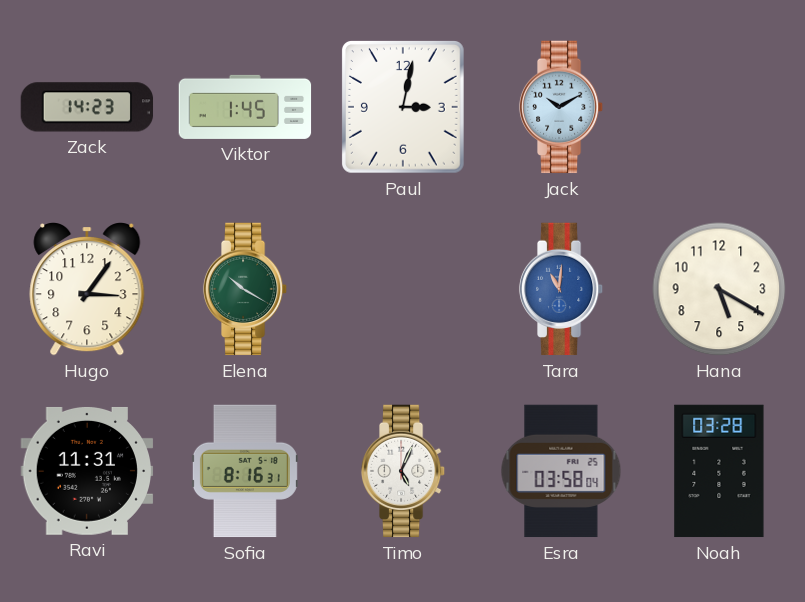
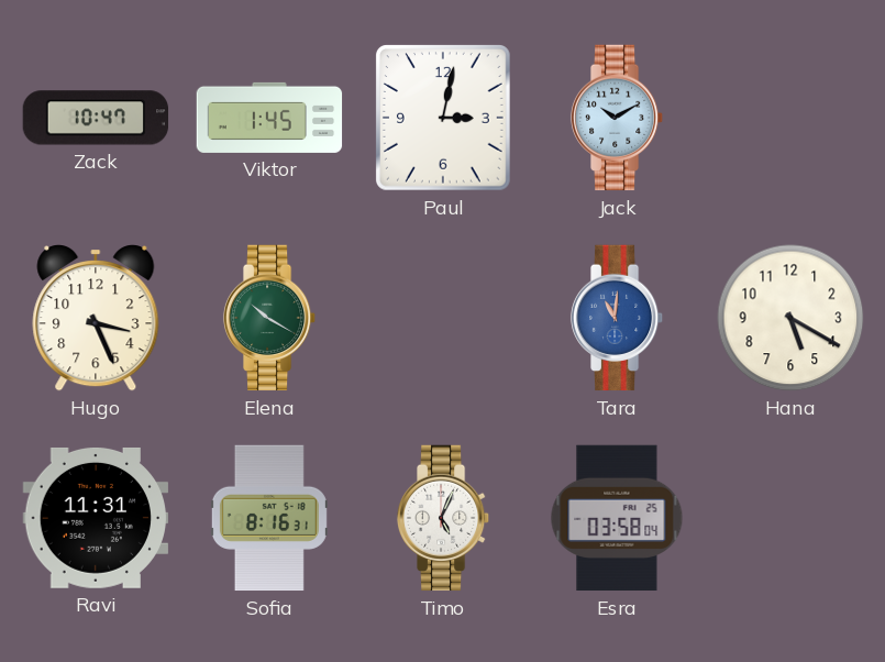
Zack: 14:23 -> 10:47
Hugo: 3:06 -> 3:26
Noah: 03:28 -> none
